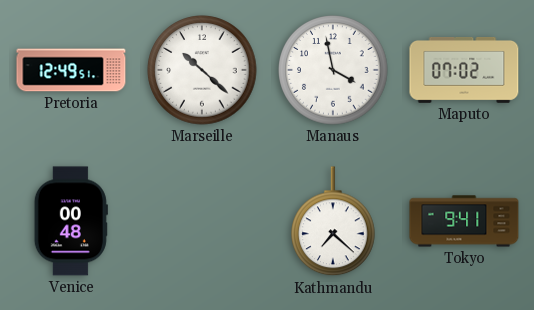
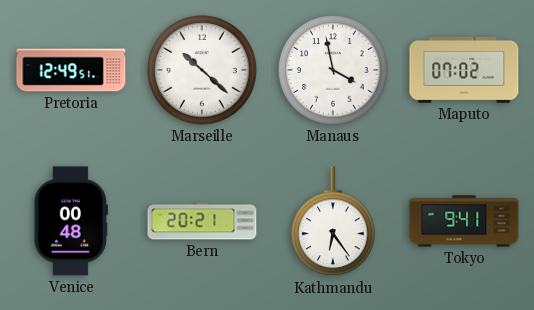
Bern: none -> 20:21
Kathmandu: 7:22 -> 6:24
